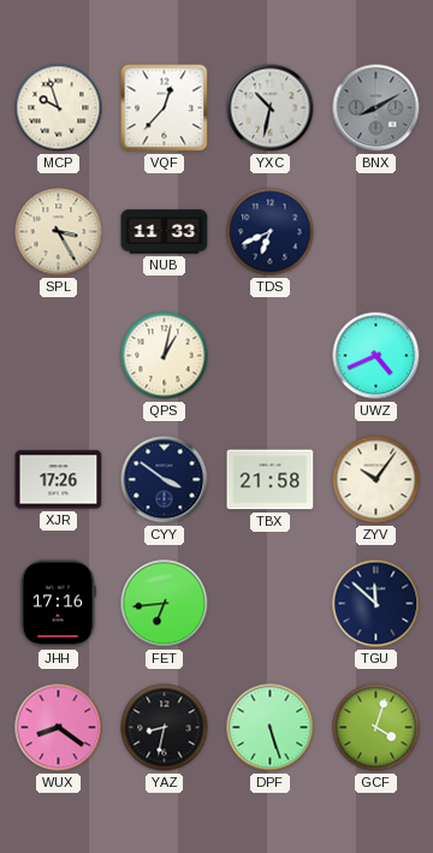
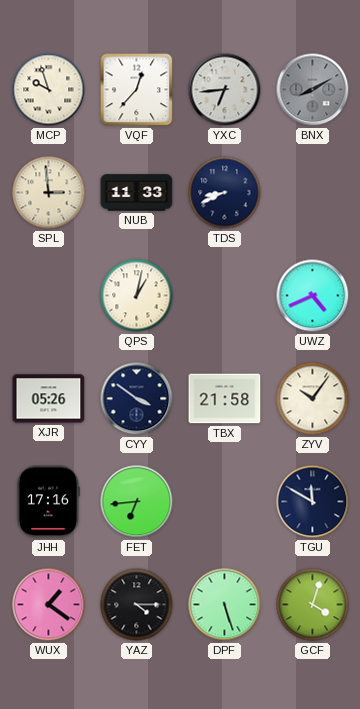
YXC: 10:32 -> 6:44
SPL: 3:25 -> 2:59
TDS: 6:41 -> 8:41
XJR: 17:26 -> 05:26
TGU: 11:52 -> 11:50
WUX: 8:21 -> 1:21
YAZ: 8:32 -> 4:15
